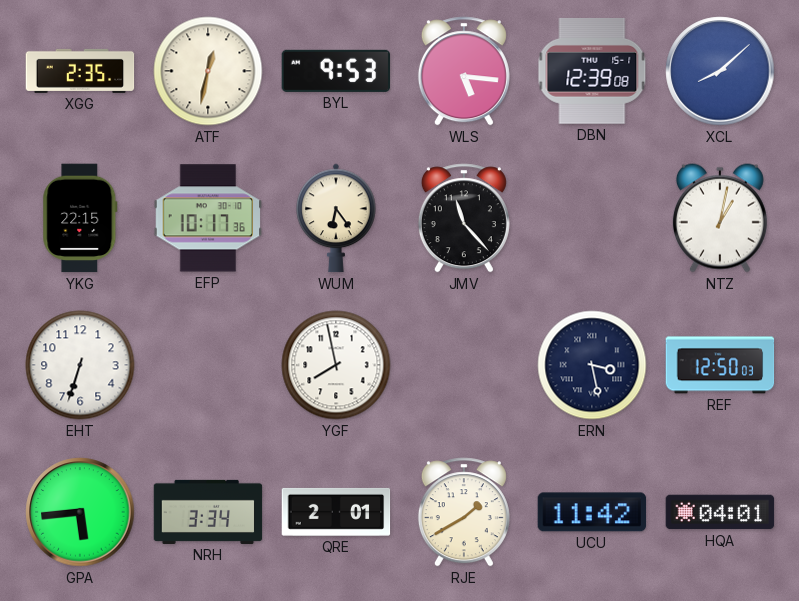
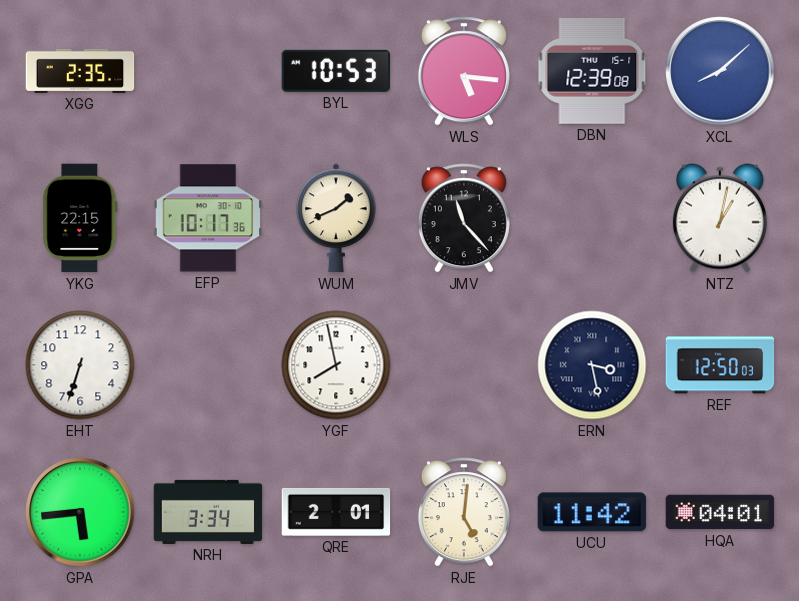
ATF: 12:32 -> none
BYL: 9:53 -> 10:53
WUM: 6:24 -> 1:41
RJE: 1:40 -> 5:01
